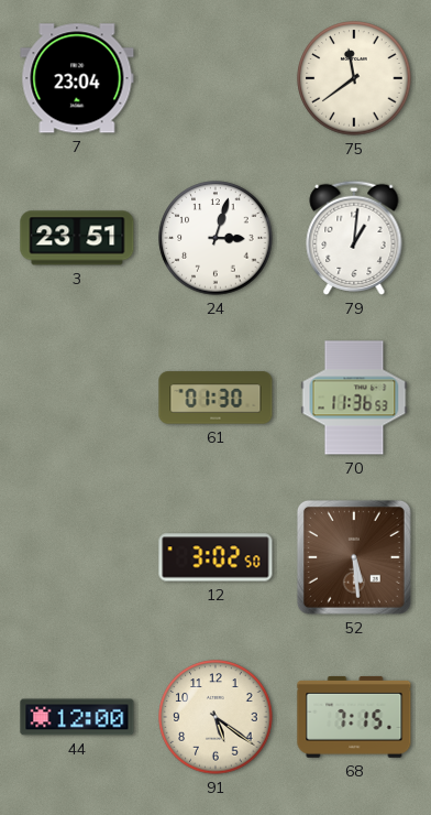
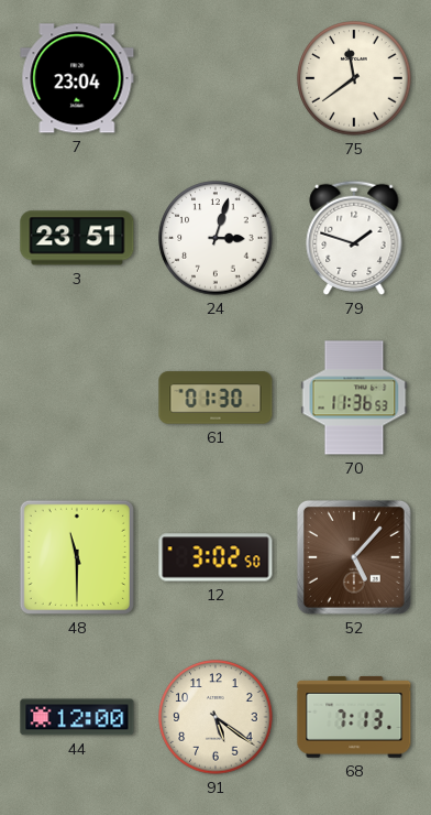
79: 1:01 -> 1:48
48: none -> 11:30
52: 5:29 -> 5:07
68: 7:15 -> 7:13
